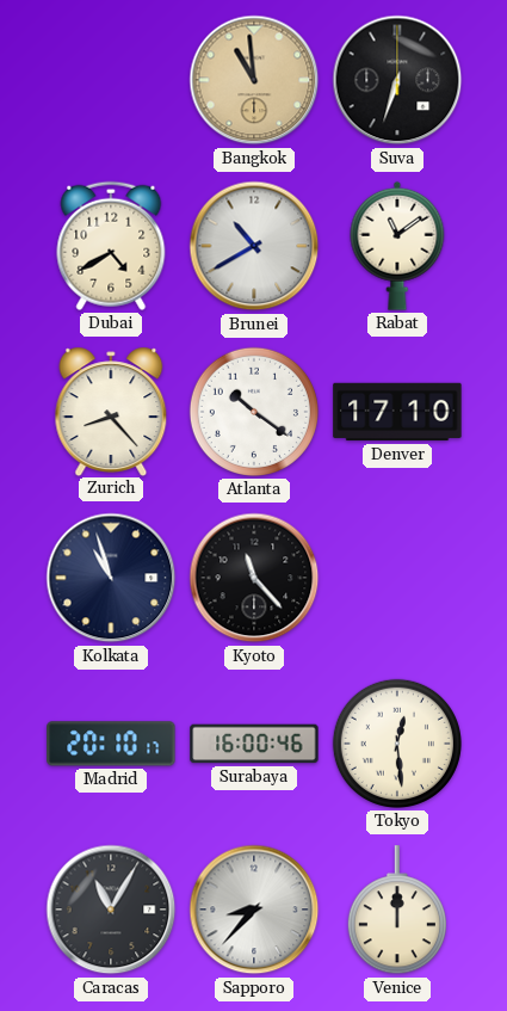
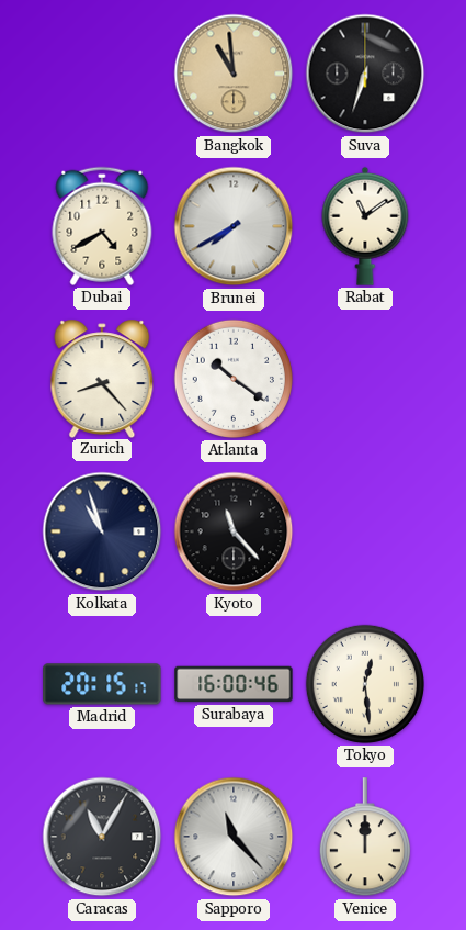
Brunei: 10:40 -> 7:40
Denver: 17:10 -> none
Madrid: 20:10 -> 20:15
Sapporo: 8:37 -> 11:23
